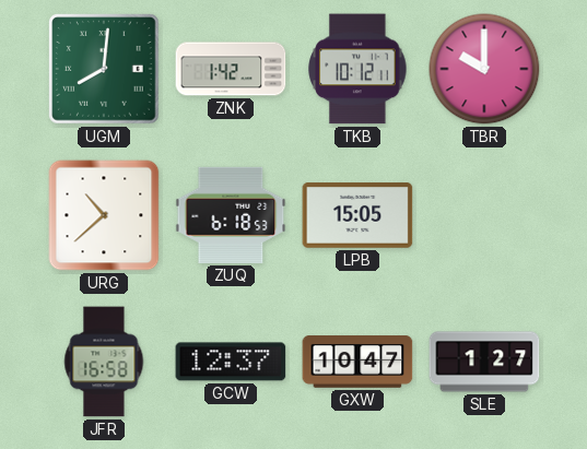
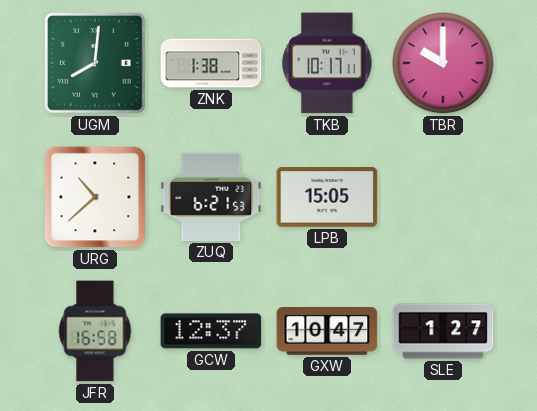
ZNK: 1:42 -> 1:38
TKB: 10:12 -> 10:17
ZUQ: 6:18 -> 6:21
